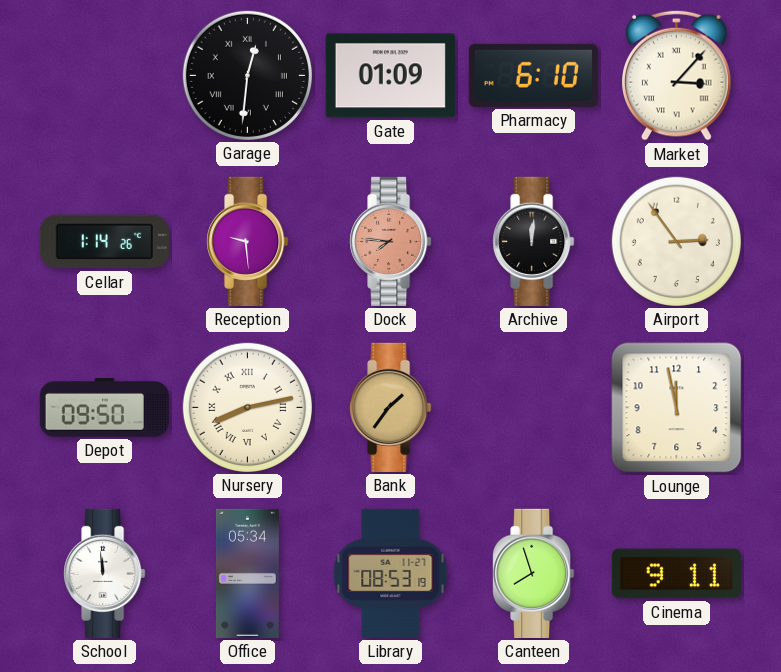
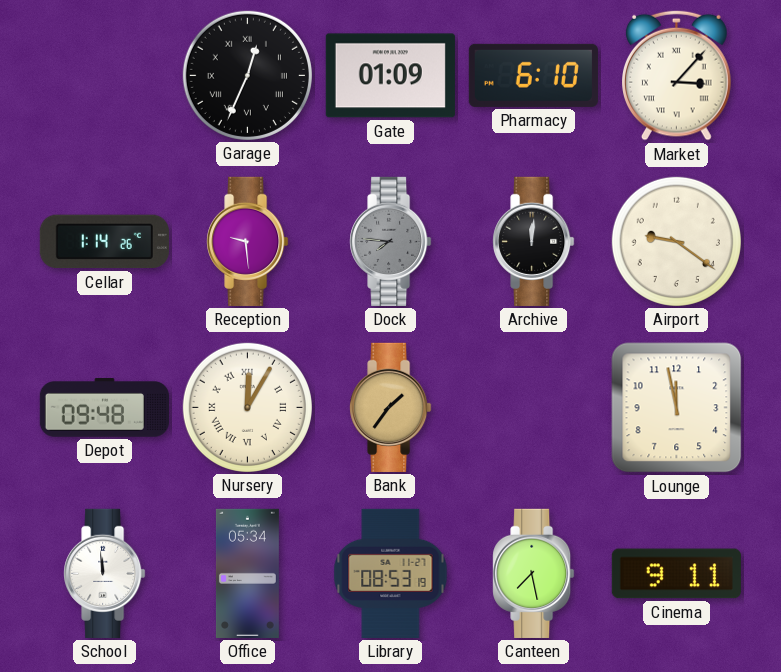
Garage: 12:31 -> 12:34
Dock dial: salmon -> grey
Airport: 2:54 -> 9:21
Depot: 09:50 -> 09:48
Nursery: 8:13 -> 12:05
Canteen: 7:57 -> 7:28
